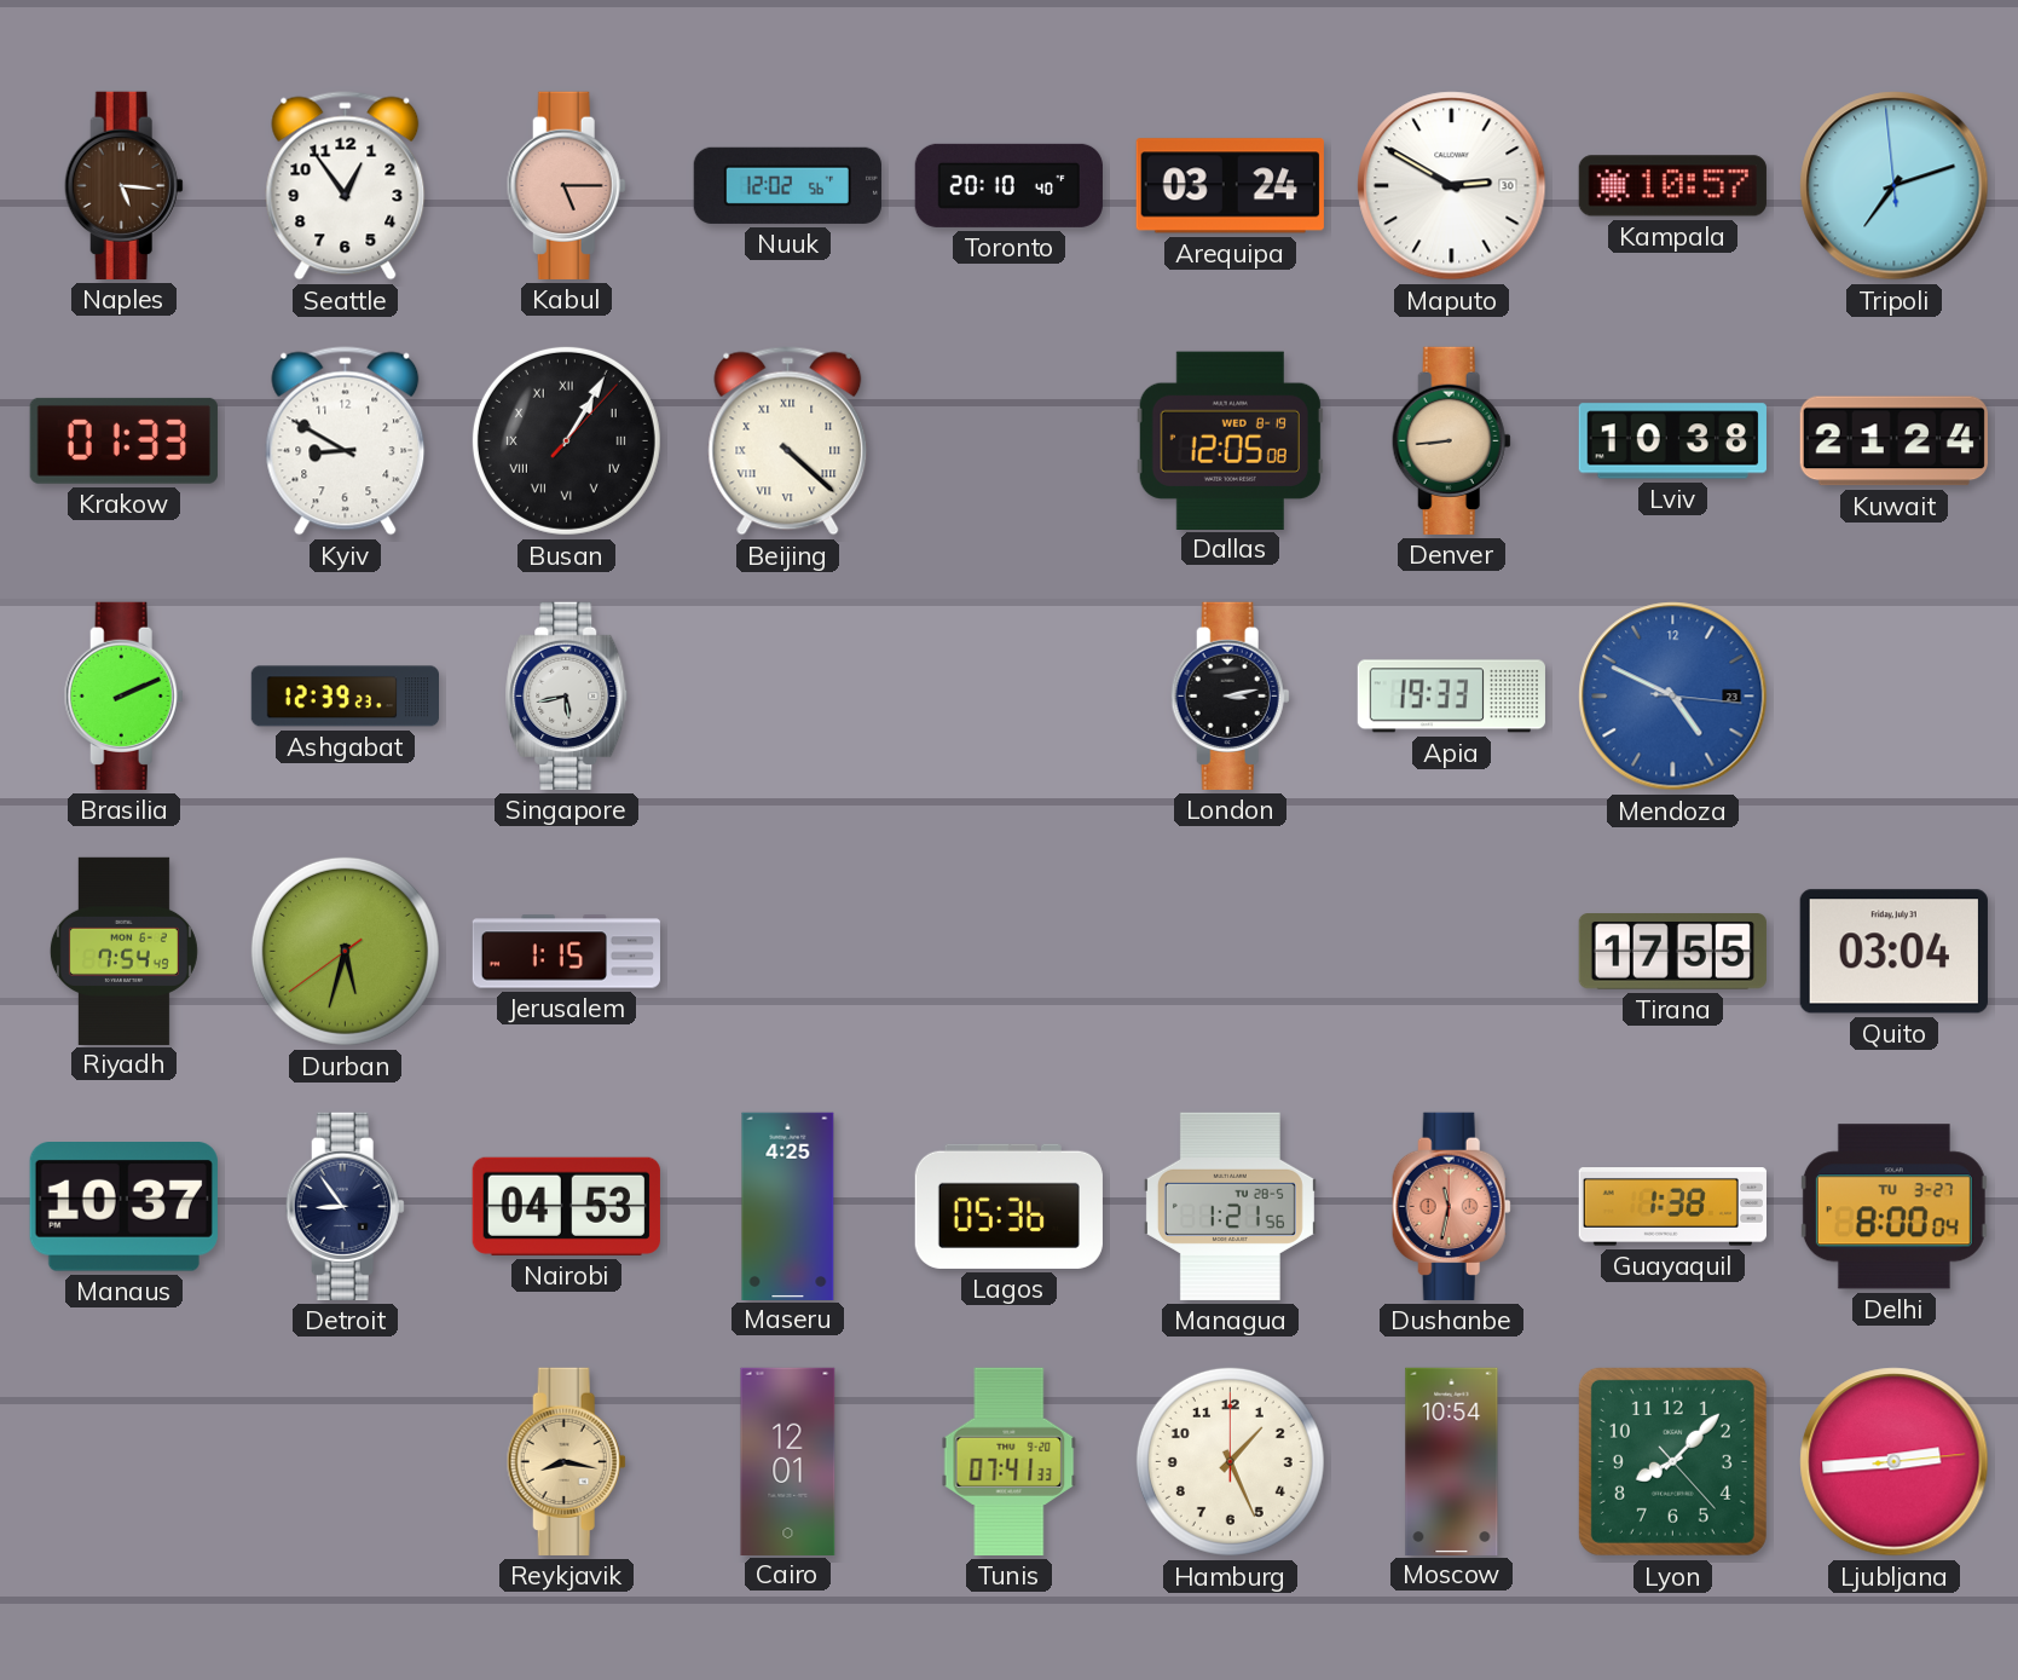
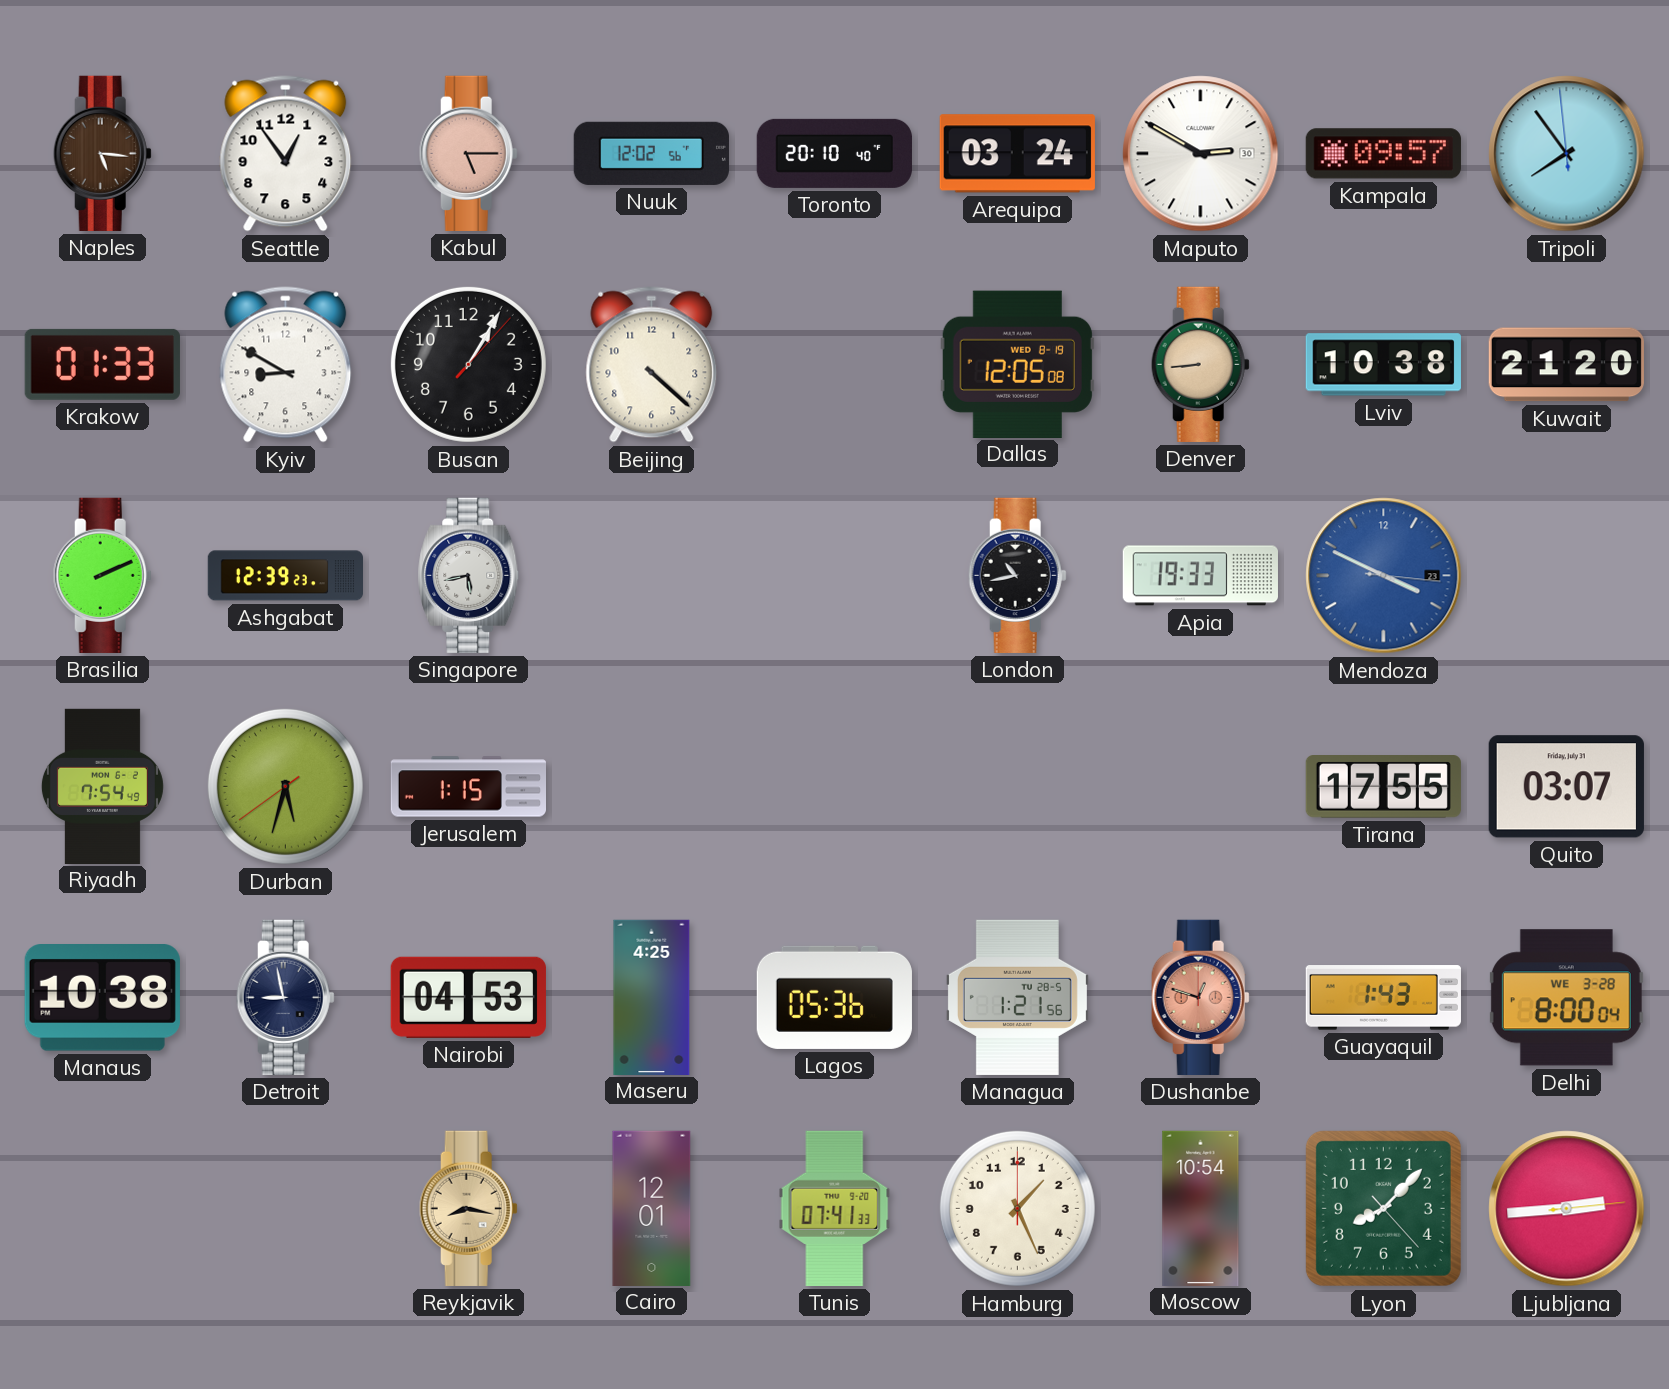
Kampala: 10:57 -> 09:57
Tripoli: 7:11 -> 7:53
Busan numerals: Roman -> Arabic
Beijing numerals: Roman -> Arabic
Kuwait: 21:24 -> 21:20
London: 3:13 -> 10:43
Mendoza: 4:49 -> 3:49
Quito: 03:04 -> 03:07
Manaus: 10:37 -> 10:38
Detroit: 8:54 -> 8:58
Dushanbe: 11:32 -> 12:48
Guayaquil: 1:38 -> 1:43
Delhi date: TU 3-27 -> WE 3-28
